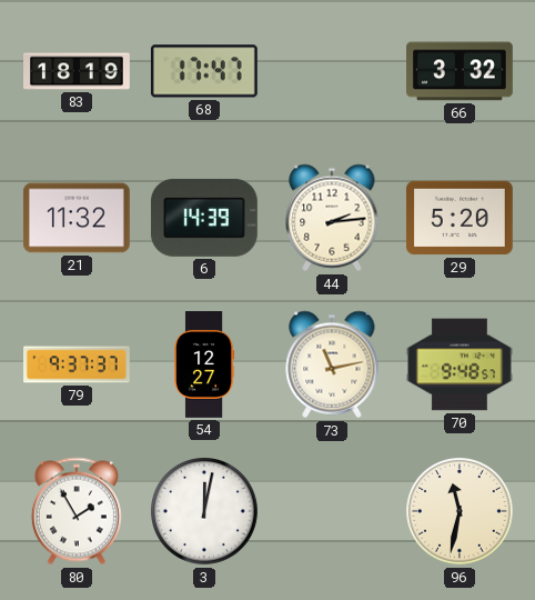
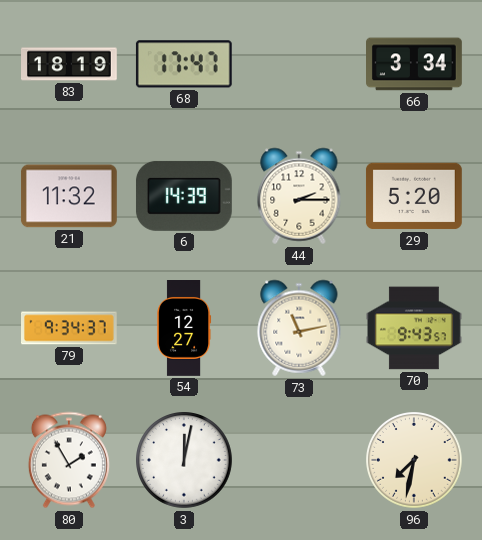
66: 3:32 -> 3:34
44: 2:14 -> 2:15
79: 9:37 -> 9:34
70: 9:48 -> 9:43
96: 11:32 -> 7:32
